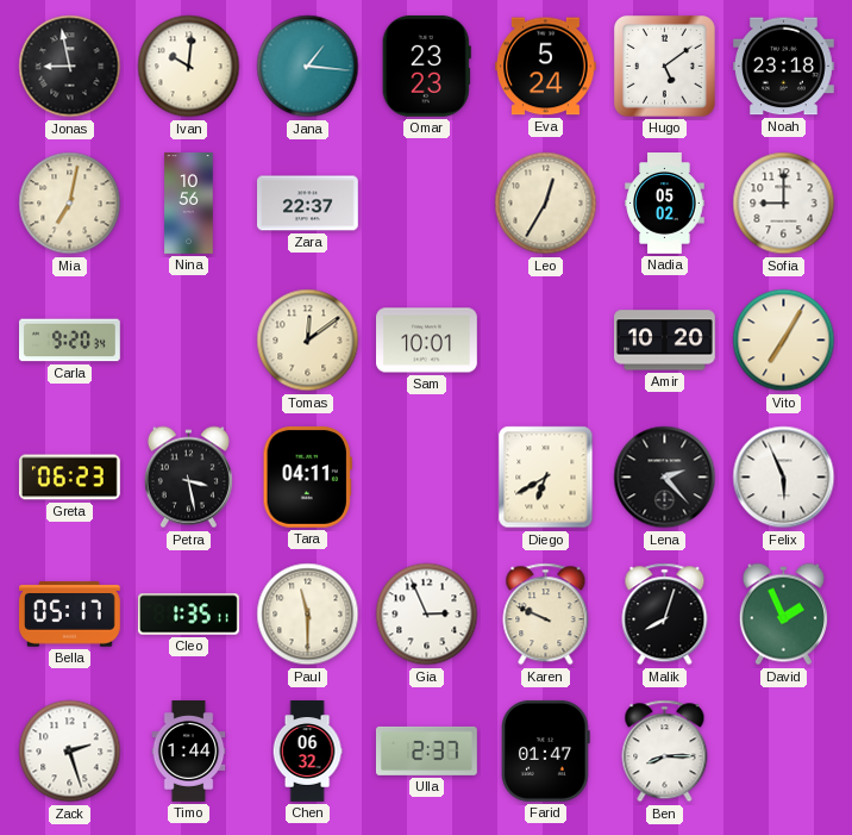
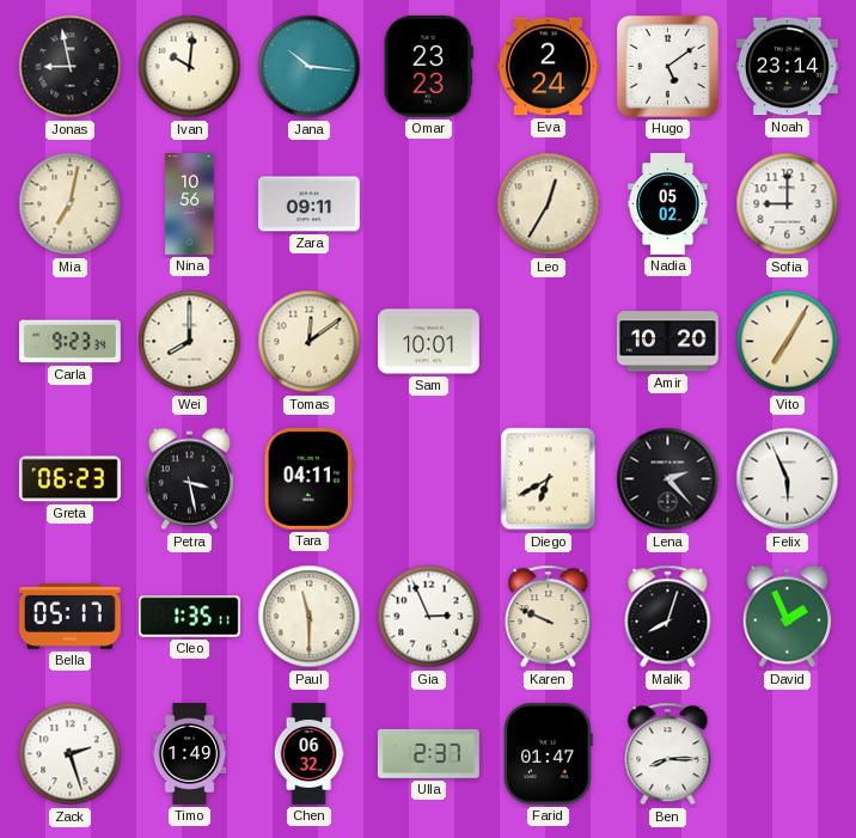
Jana: 1:16 -> 10:16
Eva: 5:24 -> 2:24
Noah: 23:18 -> 23:14
Zara: 22:37 -> 09:11
Carla: 9:20 -> 9:23
Wei: none -> 8:00
Timo: 1:44 -> 1:49
